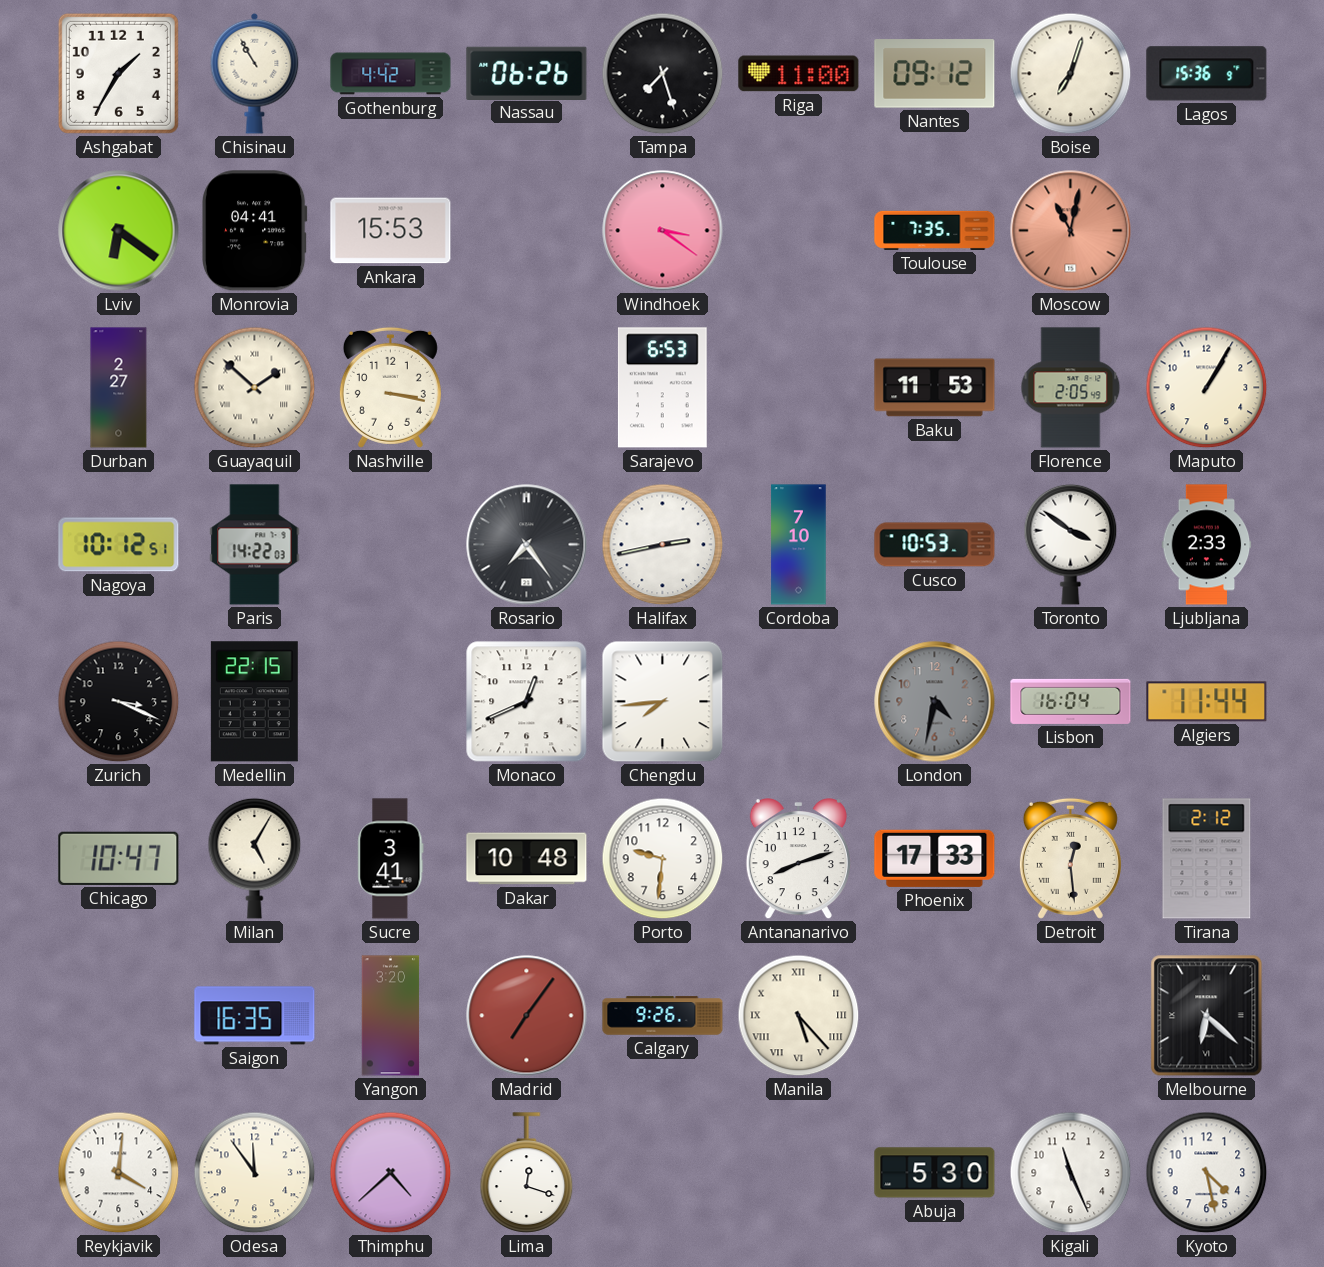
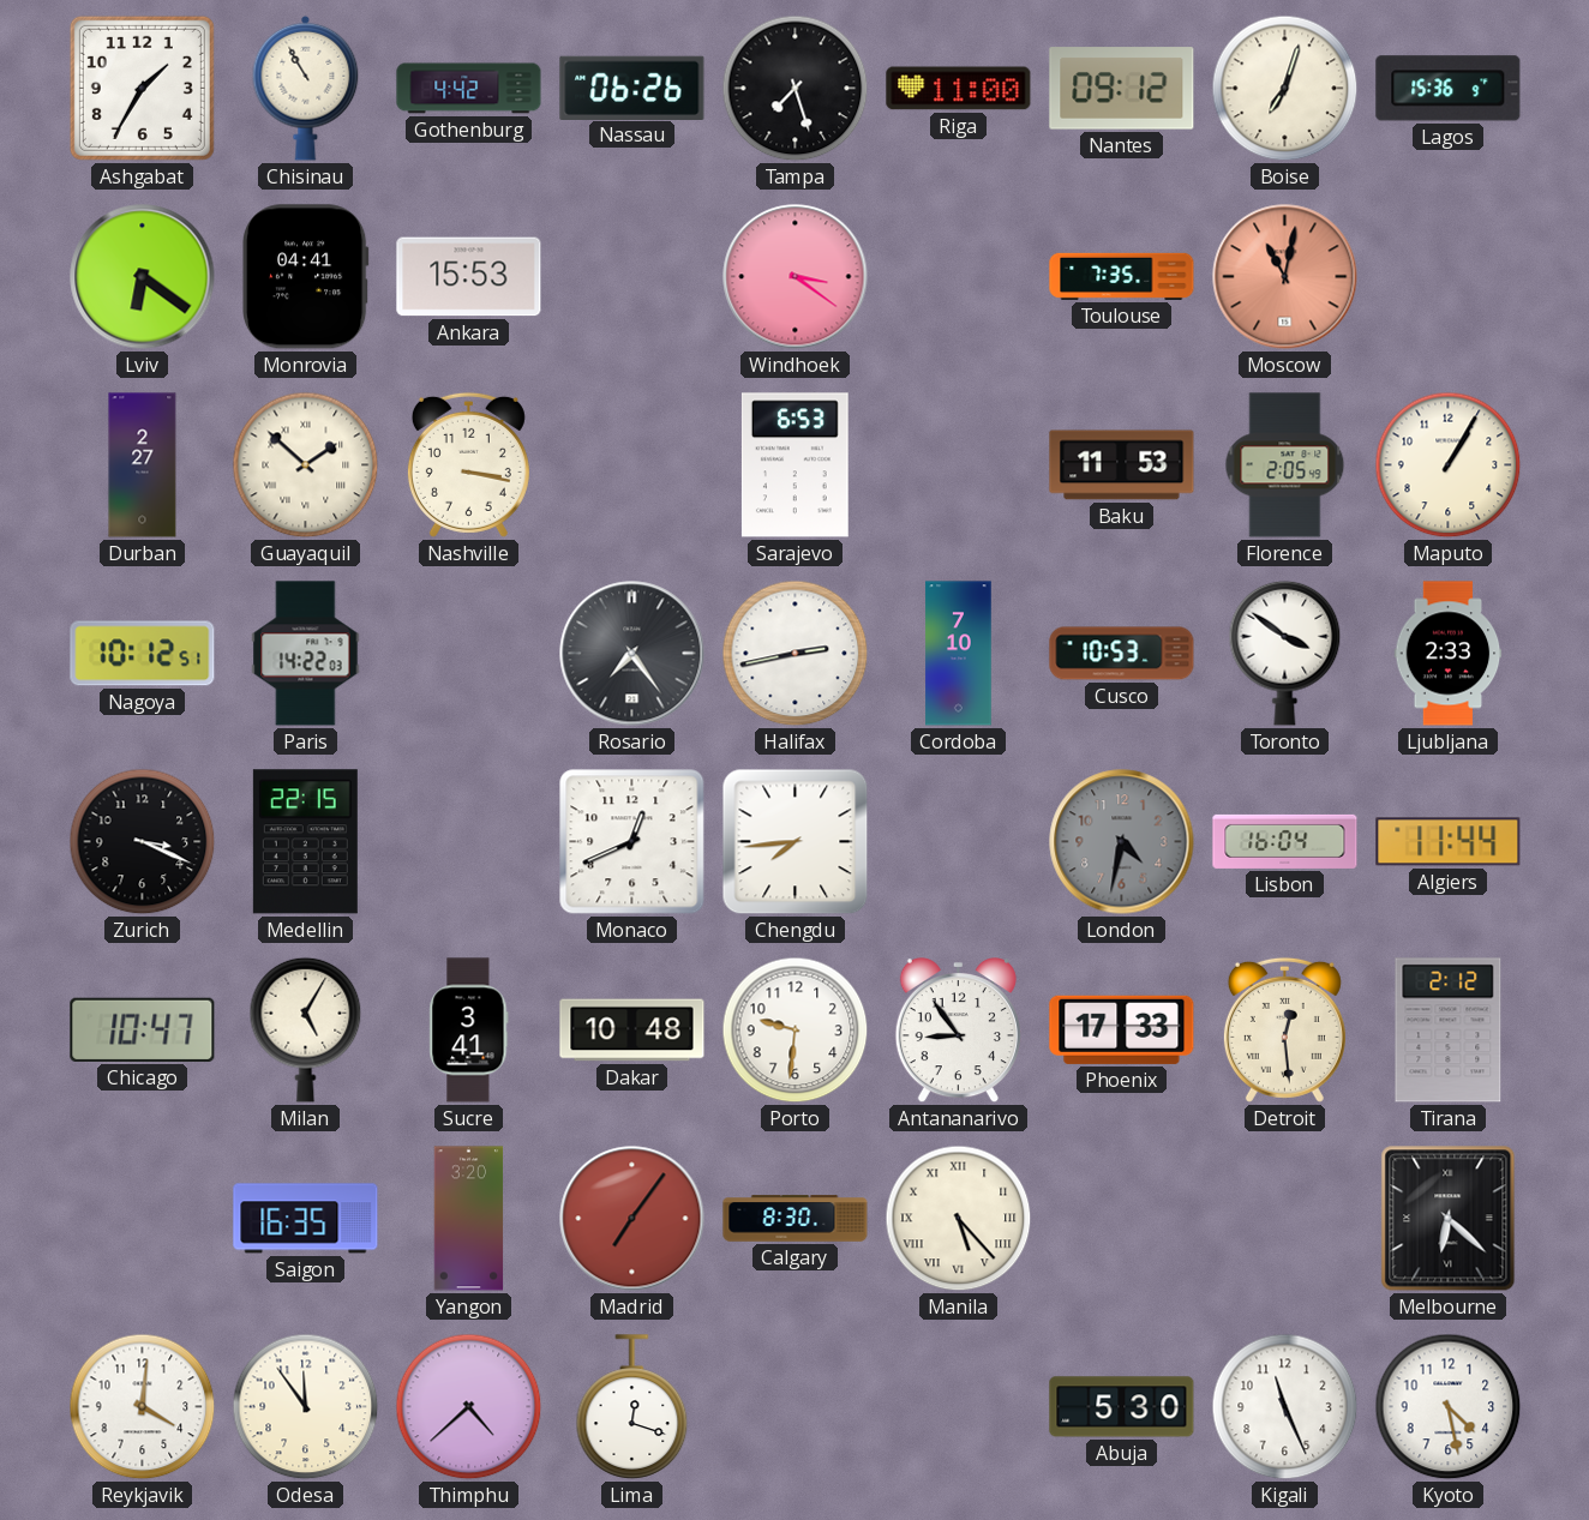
Antananarivo: 8:12 -> 8:54
Calgary: 9:26 -> 8:30
